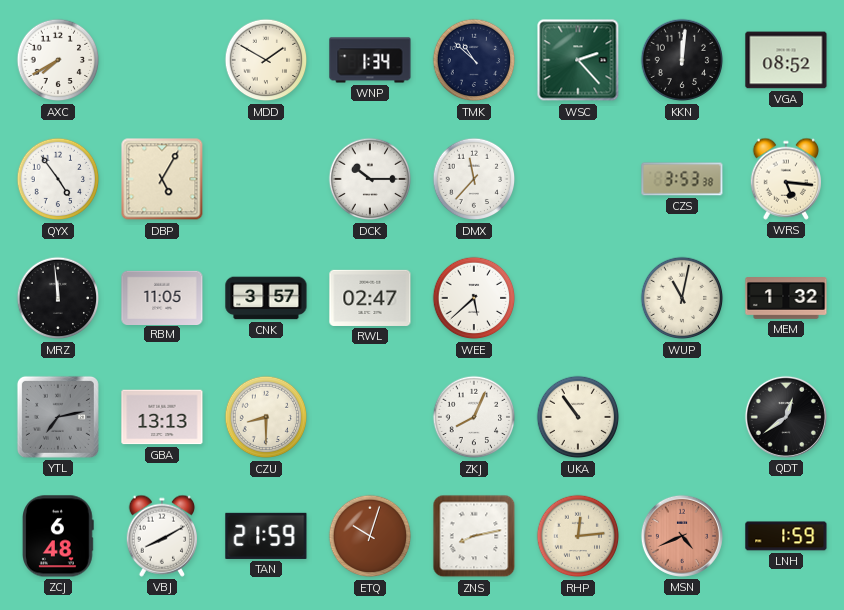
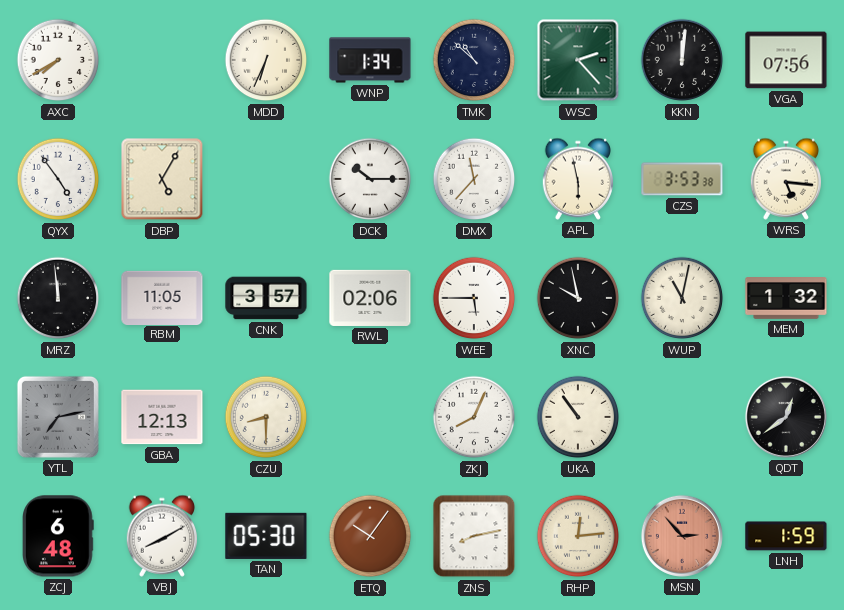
MDD: 1:50 -> 6:34
VGA: 08:52 -> 07:56
APL: none -> 5:58
RWL: 02:47 -> 02:06
WEE: 5:38 -> 5:45
XNC: none -> 9:58
GBA: 13:13 -> 12:13
TAN: 21:59 -> 05:30
ETQ: 10:03 -> 10:06
MSN: 4:41 -> 2:53
